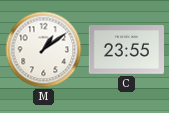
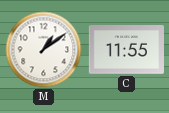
C: 23:55 -> 11:55
